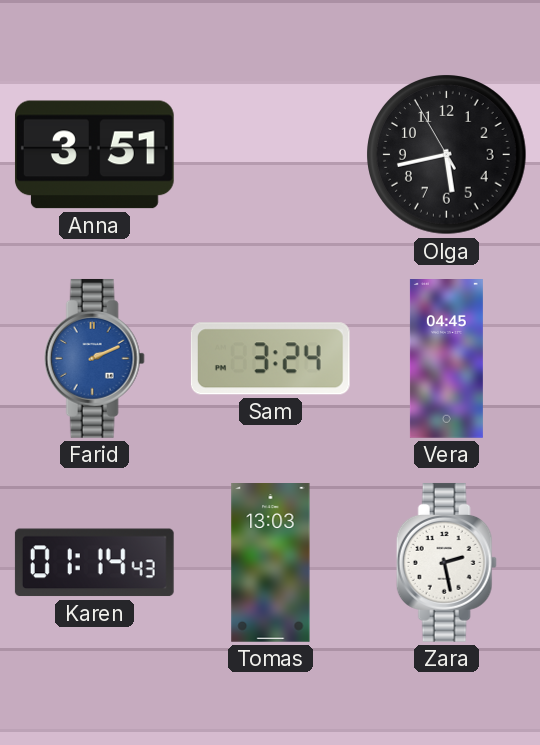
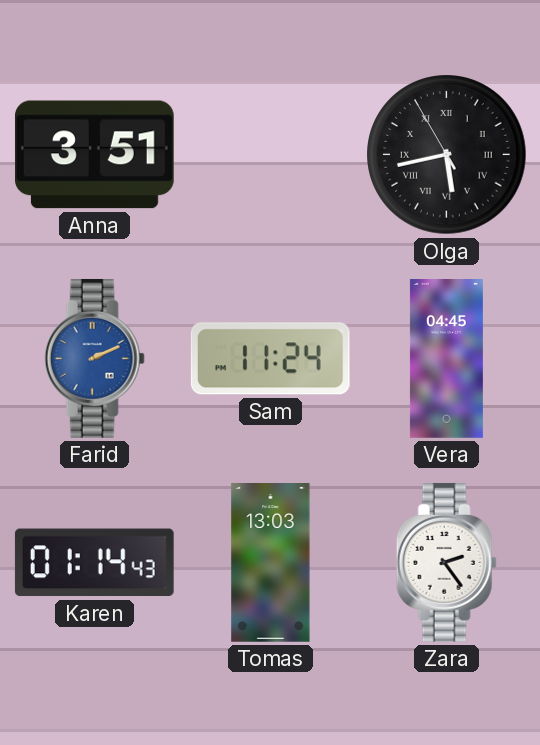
Olga numerals: Arabic -> Roman
Sam: 3:24 -> 11:24
Zara: 2:28 -> 2:24
